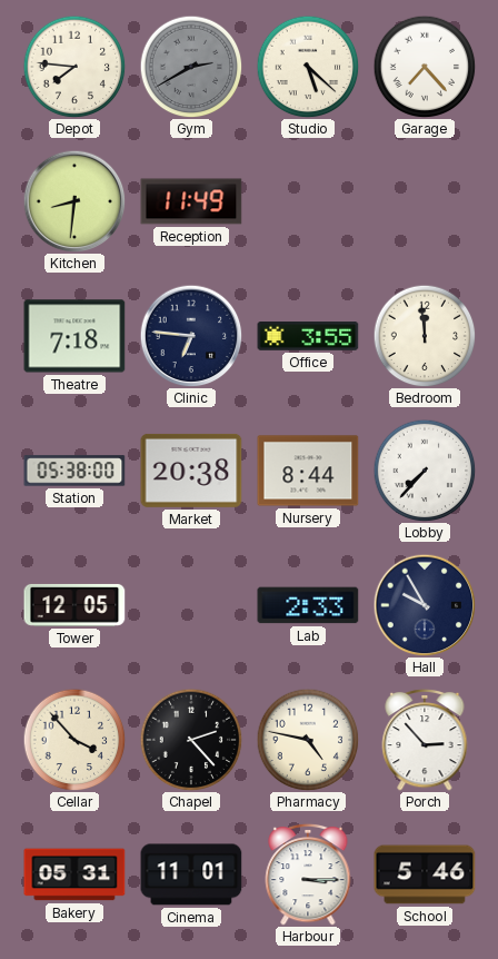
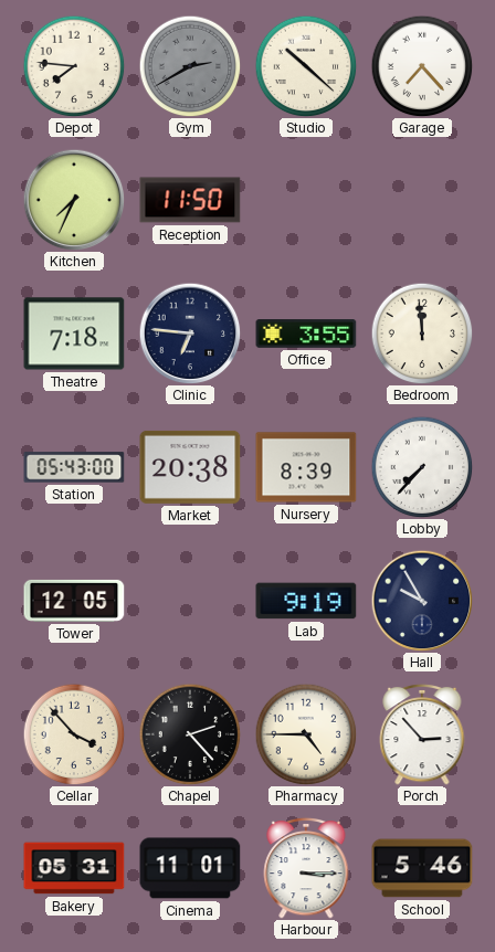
Studio: 5:22 -> 10:22
Kitchen: 8:31 -> 7:34
Reception: 11:49 -> 11:50
Station: 05:38 -> 05:43
Nursery: 8:44 -> 8:39
Lab: 2:33 -> 9:19
Pharmacy: 4:47 -> 4:45
